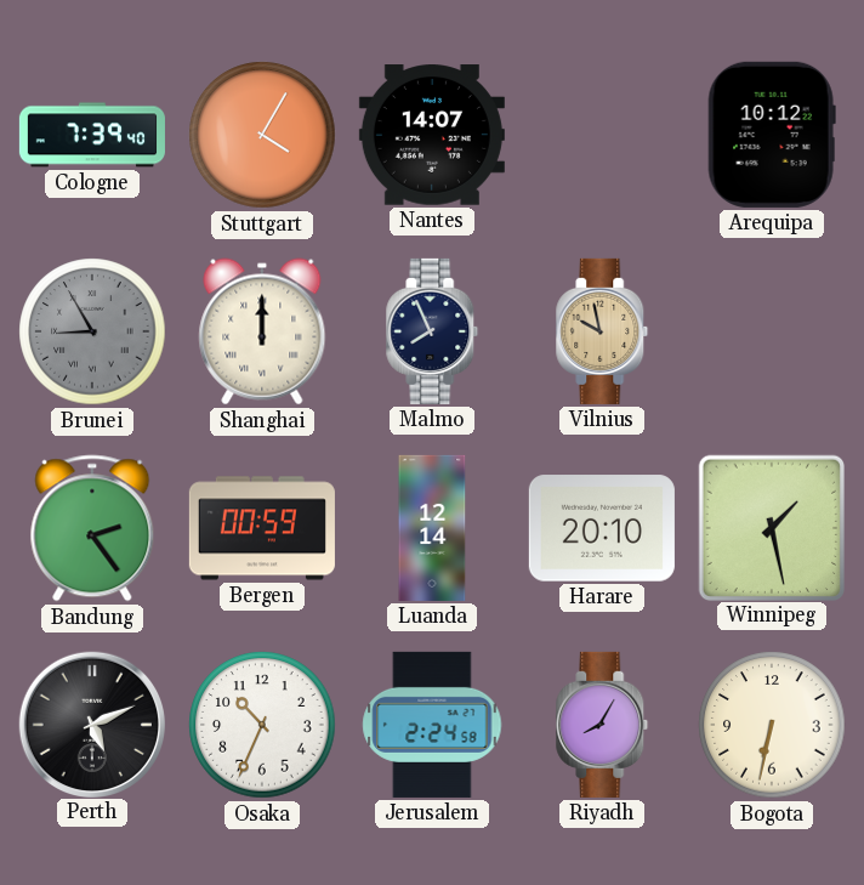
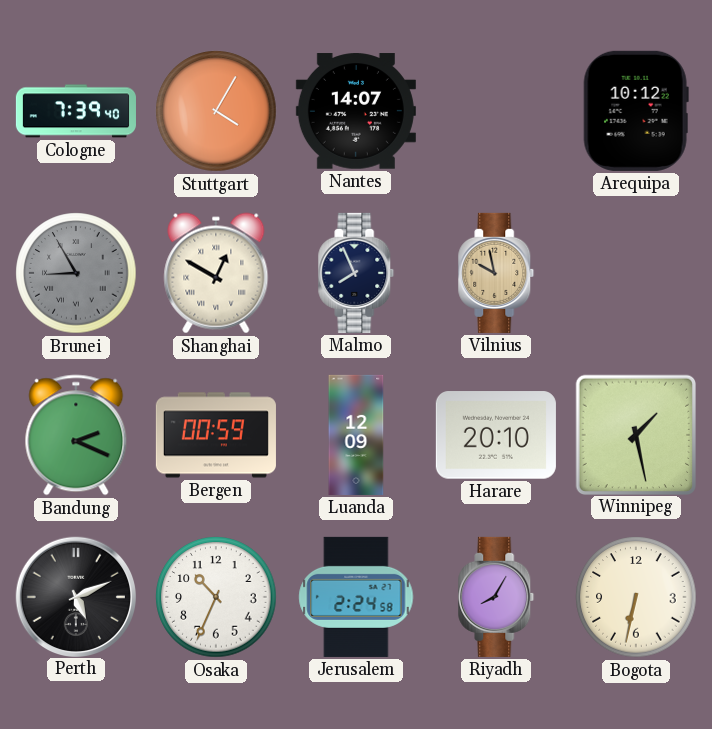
Shanghai: 12:00 -> 12:50
Bandung: 2:24 -> 2:19
Luanda: 12:14 -> 12:09
